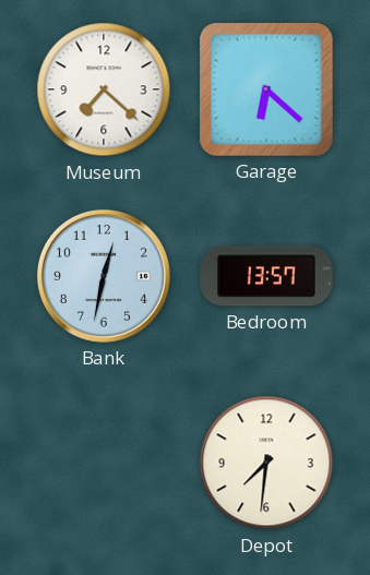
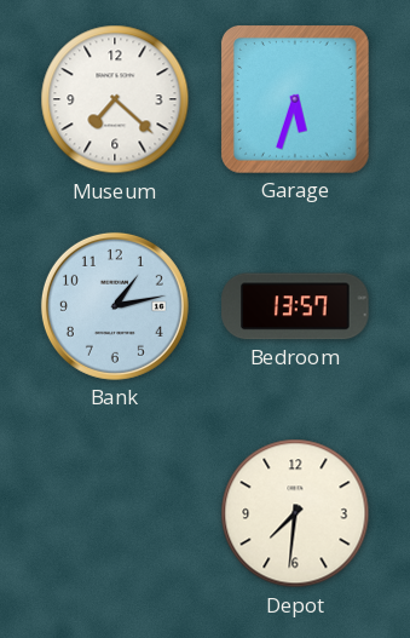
Garage: 6:22 -> 5:33
Bank: 12:32 -> 1:13
